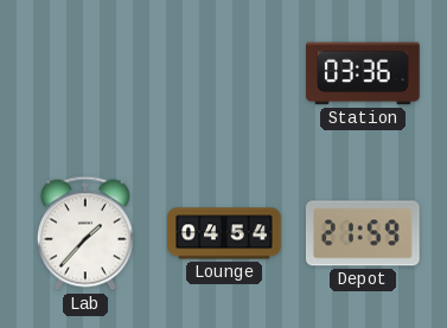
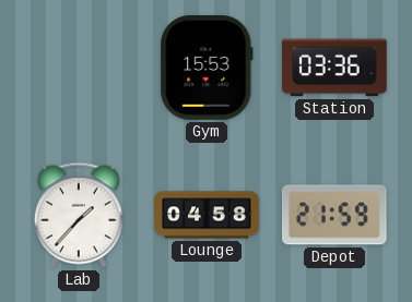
Gym: none -> 15:53
Lounge: 04:54 -> 04:58
